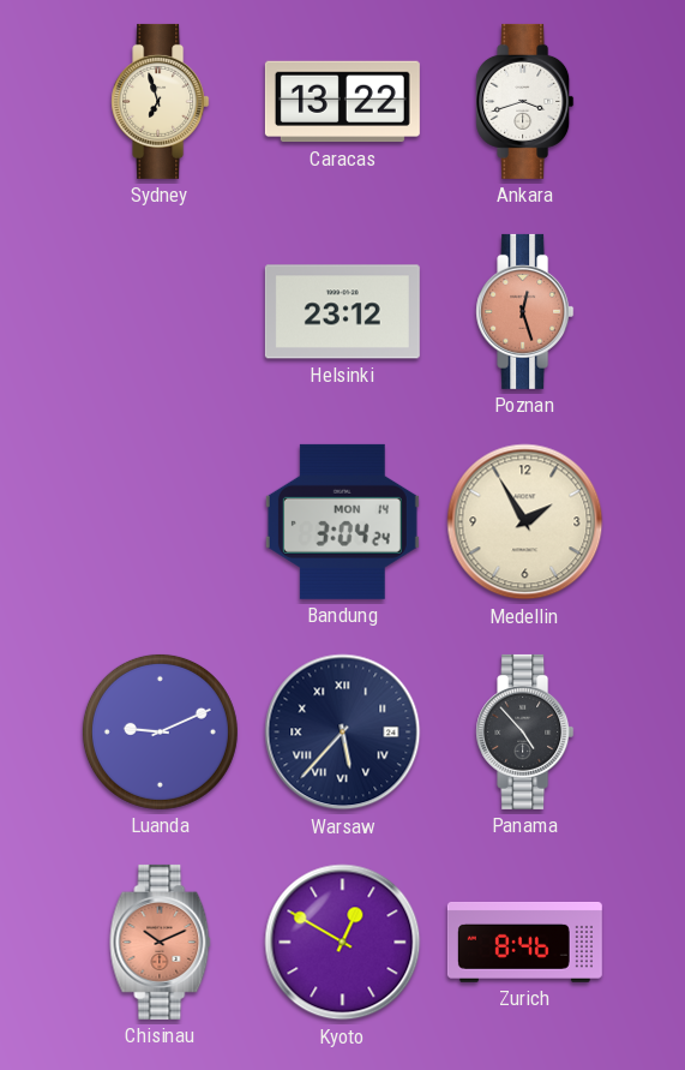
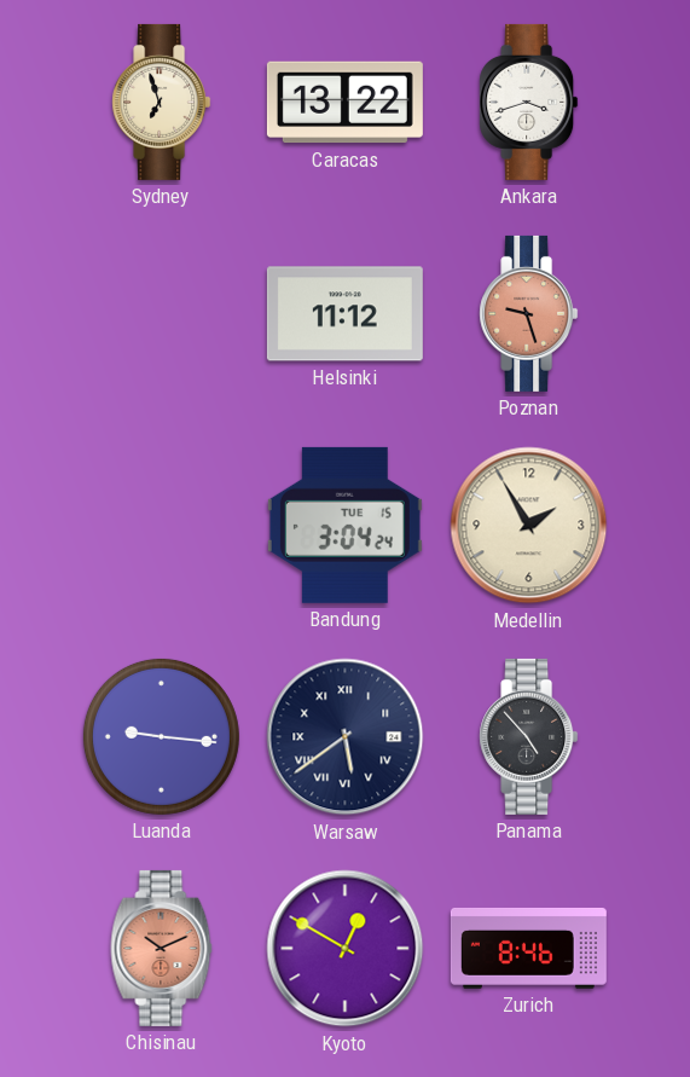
Helsinki: 23:12 -> 11:12
Poznan: 12:27 -> 9:27
Bandung date: MON 14 -> TUE 15
Luanda: 9:11 -> 9:16
Warsaw: 5:37 -> 5:39
